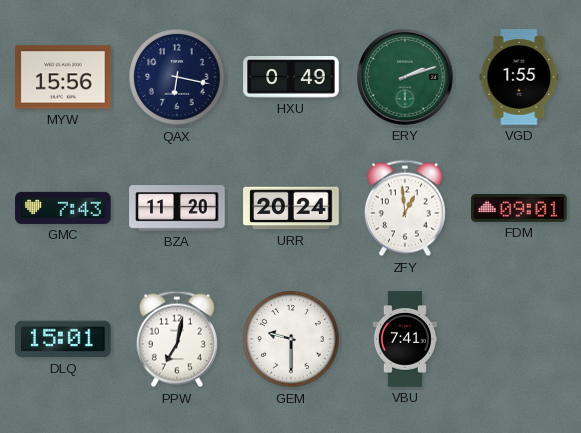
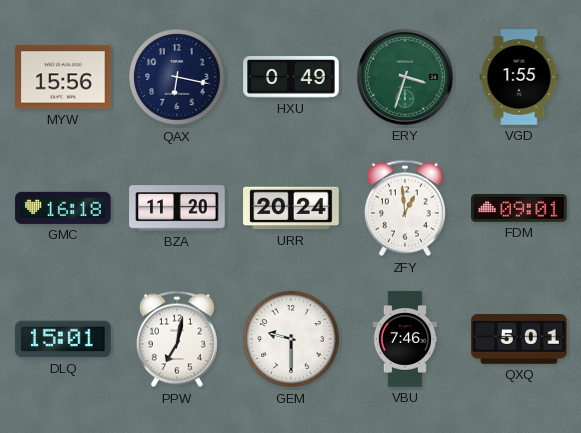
ERY: 2:12 -> 3:33
GMC: 7:43 -> 16:18
VBU: 7:41 -> 7:46
QXQ: none -> 5:01
